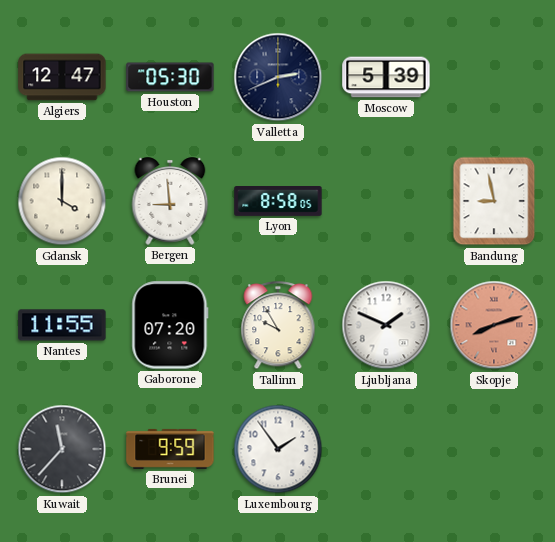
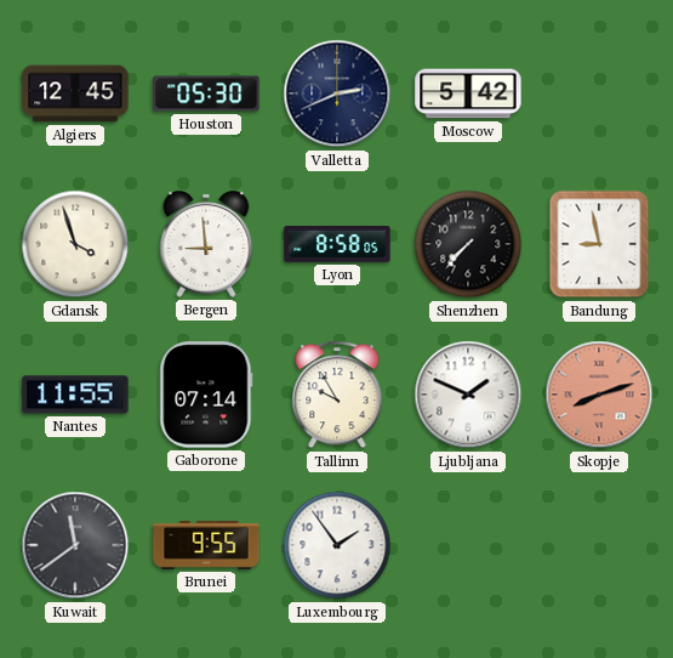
Algiers: 12:47 -> 12:45
Moscow: 5:39 -> 5:42
Gdansk: 4:00 -> 3:57
Shenzhen: none -> 7:37
Gaborone: 07:20 -> 07:14
Kuwait: 11:37 -> 11:39
Brunei: 9:59 -> 9:55
